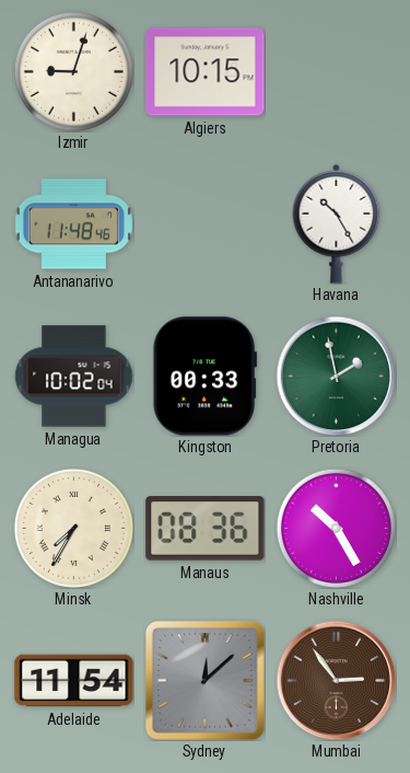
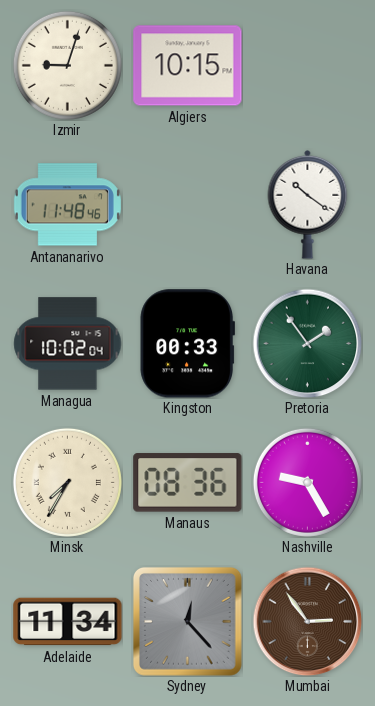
Havana: 10:25 -> 10:21
Pretoria: 1:58 -> 1:54
Nashville: 10:25 -> 9:25
Adelaide: 11:54 -> 11:34
Sydney: 12:08 -> 12:23
